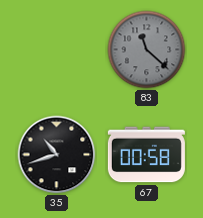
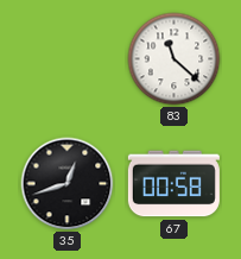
83 dial: grey -> white
35: 10:42 -> 12:42
